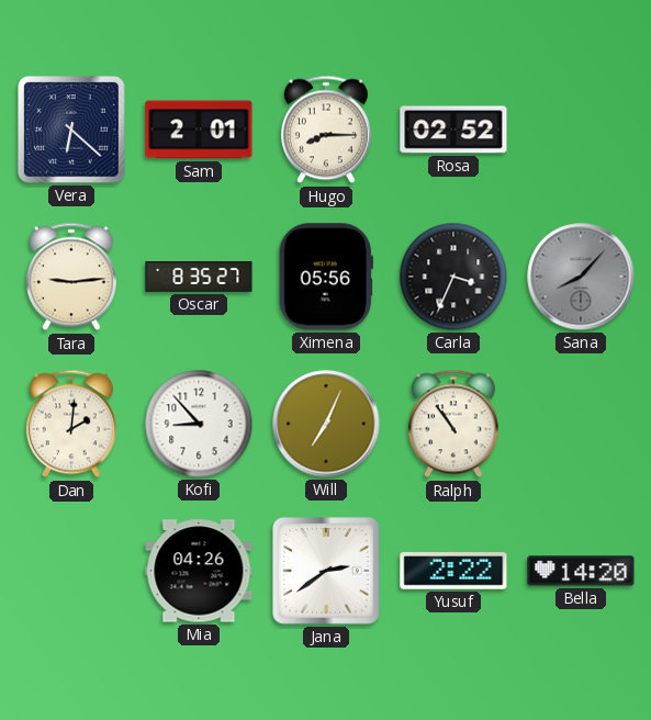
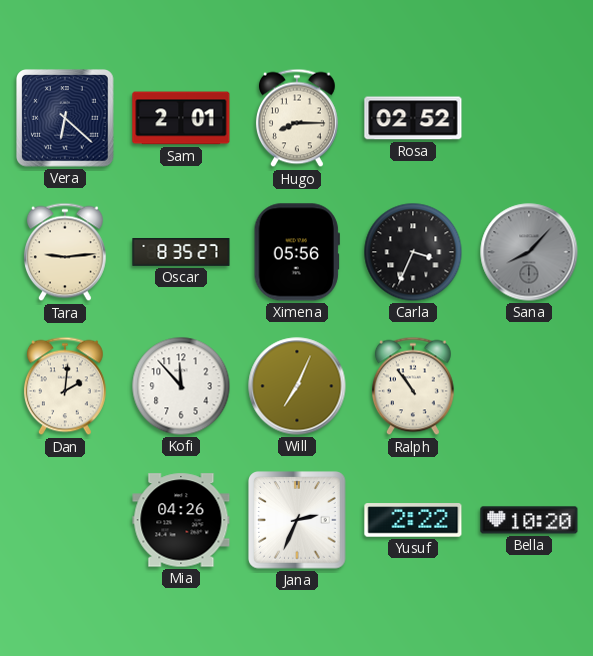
Kofi: 8:53 -> 11:53
Jana: 2:39 -> 2:34
Bella: 14:20 -> 10:20
